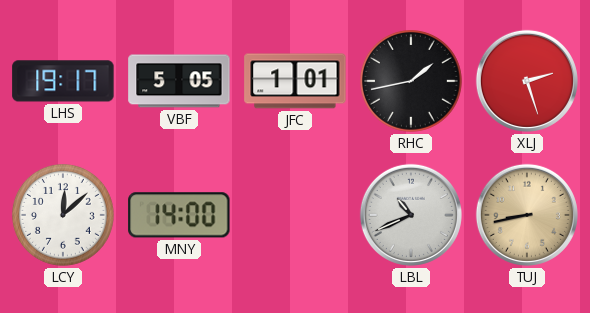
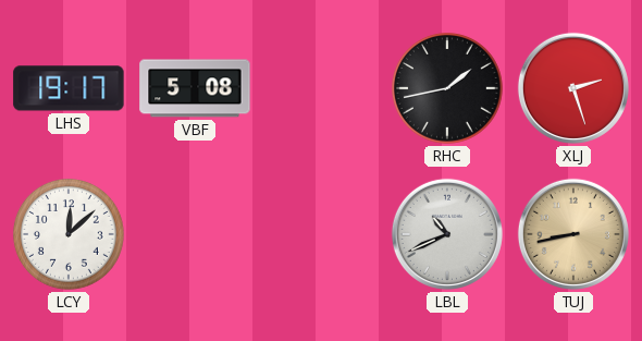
VBF: 5:05 -> 5:08
JFC: 1:01 -> none
MNY: 14:00 -> none
